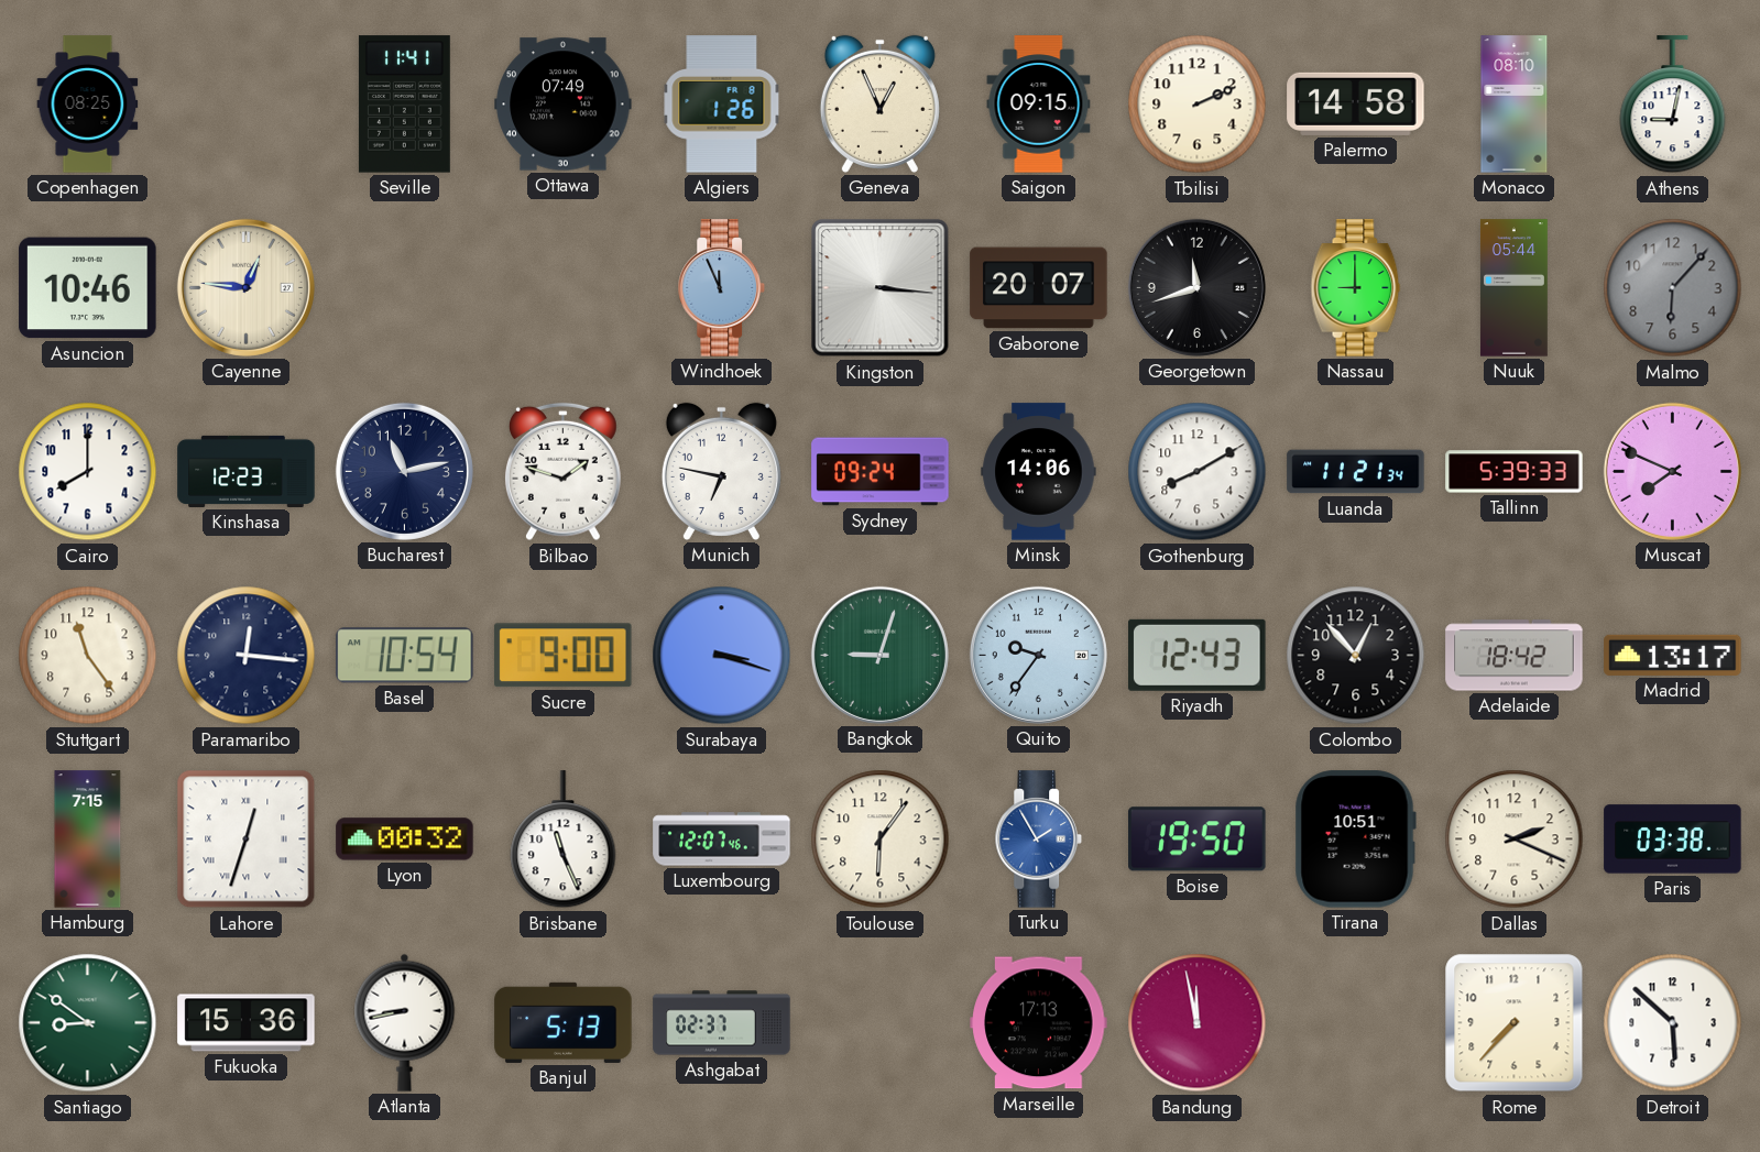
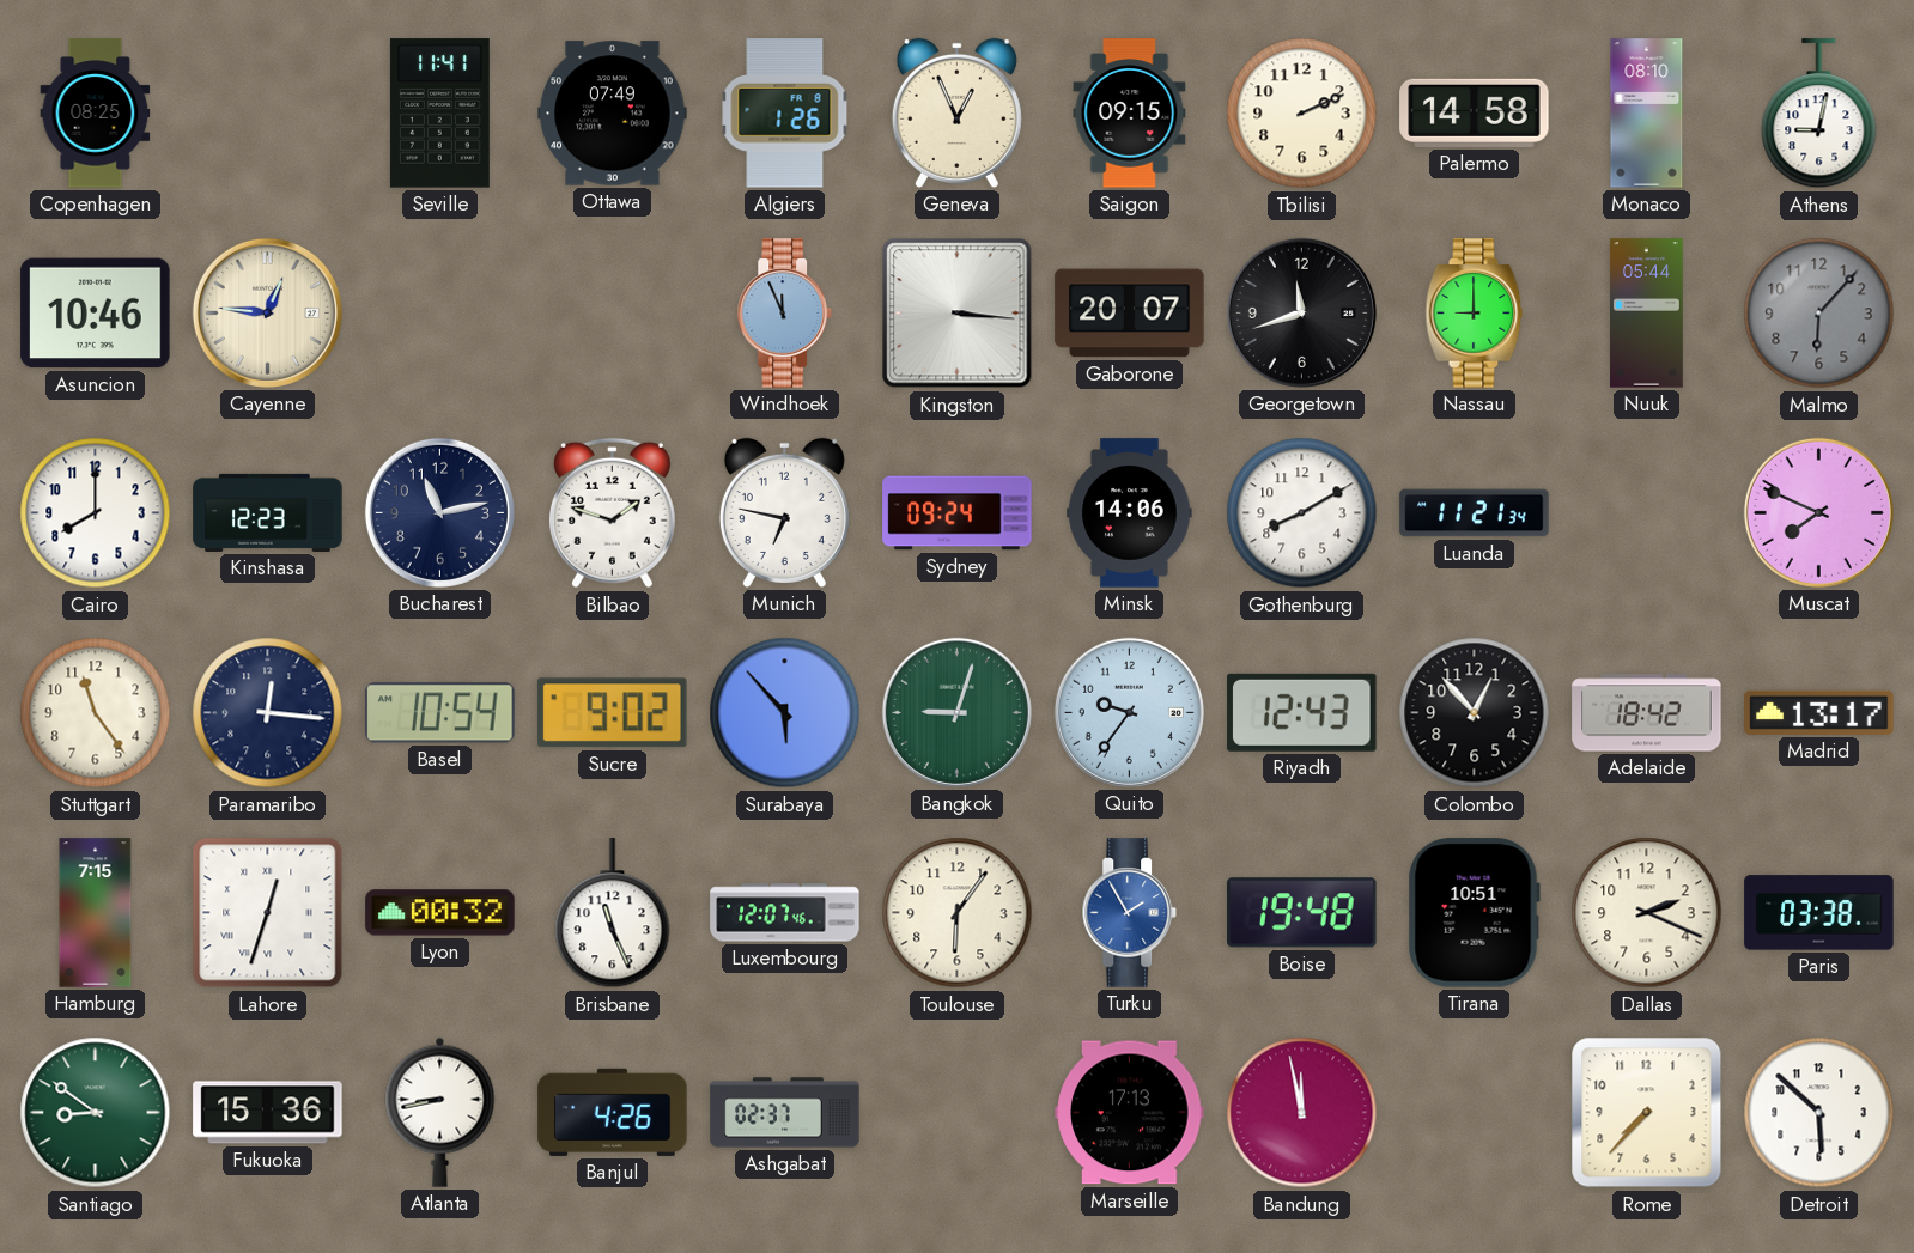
Tallinn: 5:39 -> none
Sucre: 9:00 -> 9:02
Surabaya: 3:18 -> 5:53
Boise: 19:50 -> 19:48
Banjul: 5:13 -> 4:26
